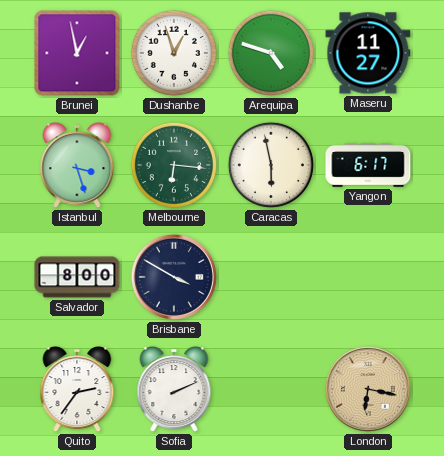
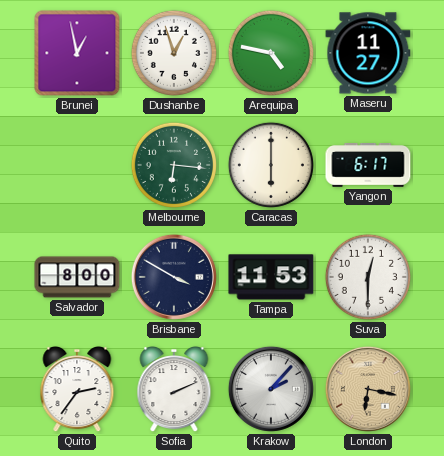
Arequipa: 4:48 -> 4:47
Istanbul: 3:27 -> none
Caracas: 5:58 -> 6:00
Tampa: none -> 11:53
Suva: none -> 12:30
Krakow: none -> 2:07
